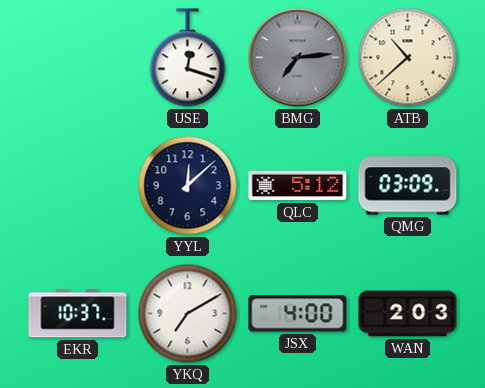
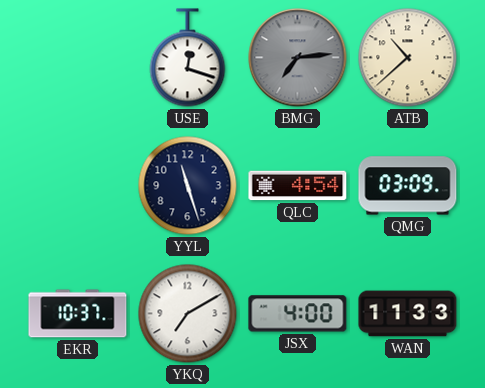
YYL: 12:08 -> 11:27
QLC: 5:12 -> 4:54
WAN: 2:03 -> 11:33
